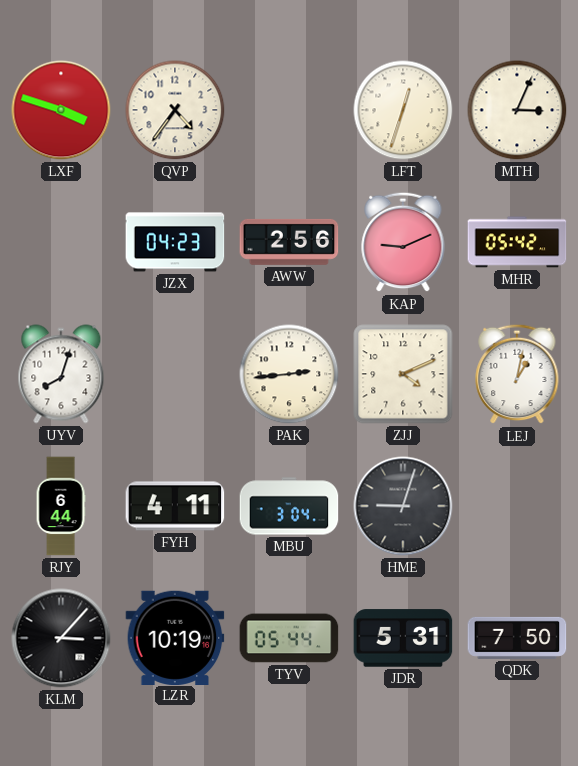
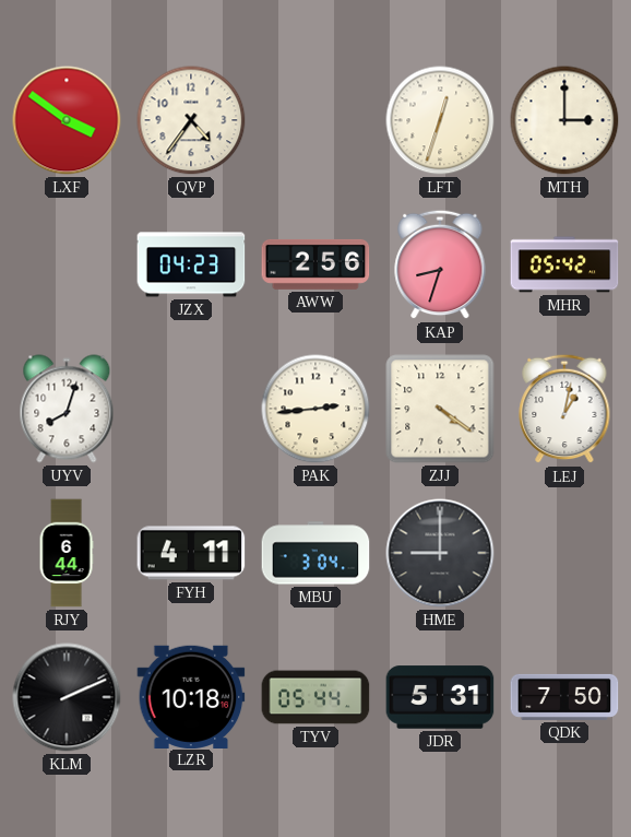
LXF: 3:48 -> 3:51
MTH: 3:04 -> 3:00
KAP: 9:11 -> 8:33
ZJJ: 4:11 -> 4:21
HME: 9:03 -> 9:00
KLM: 3:07 -> 2:11
LZR: 10:19 -> 10:18
